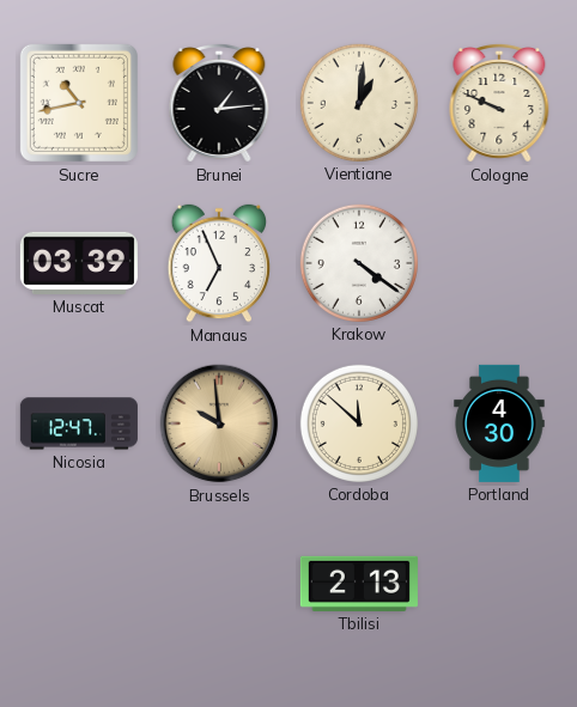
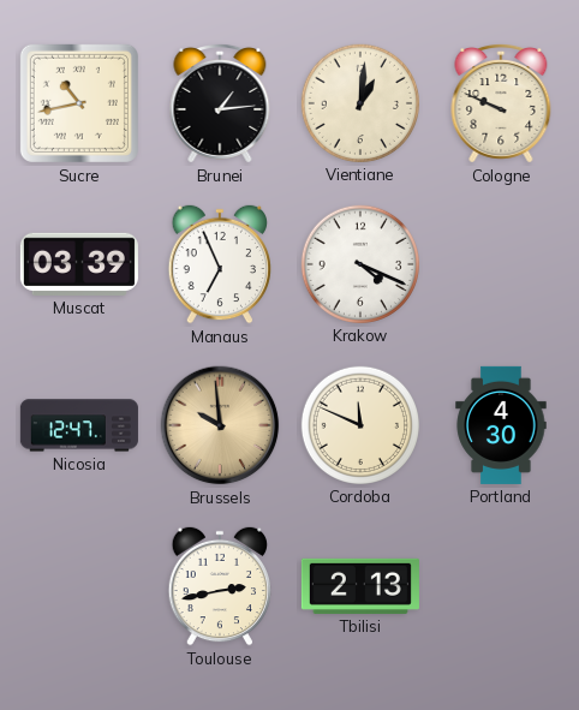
Krakow: 4:21 -> 4:19
Cordoba: 11:52 -> 11:49
Toulouse: none -> 2:43
